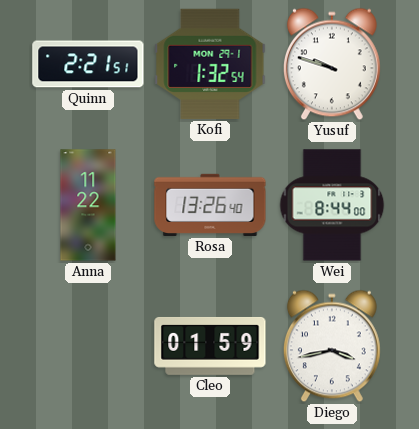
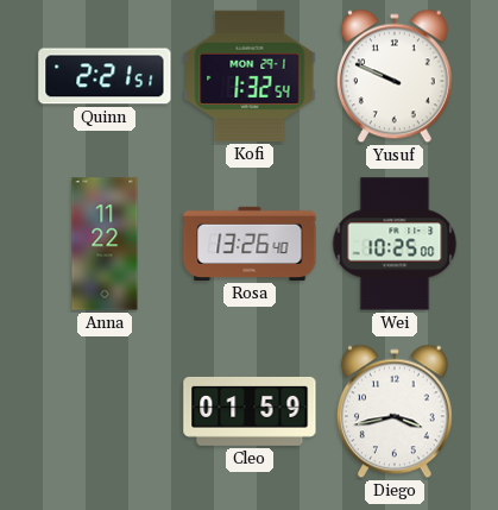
Yusuf: 9:48 -> 9:49
Wei: 8:44 -> 10:25
